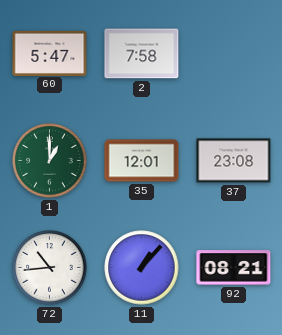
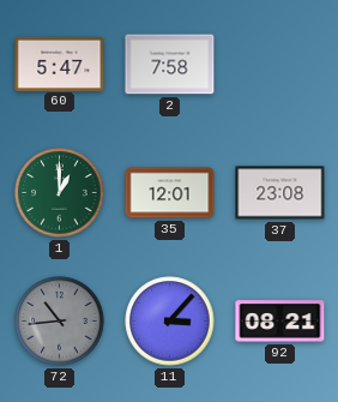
72 dial: white -> grey
11: 1:07 -> 3:07
